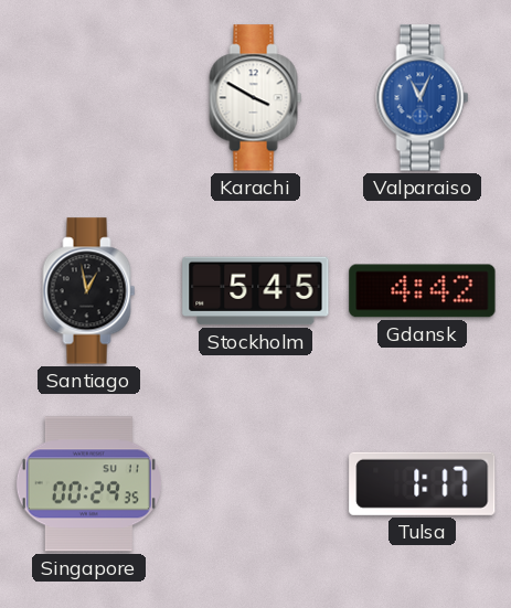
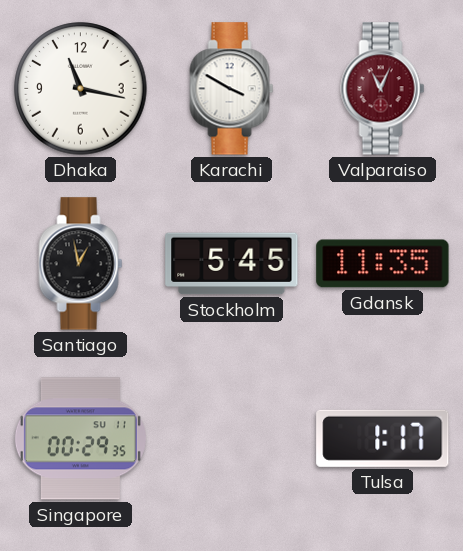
Dhaka: none -> 11:17
Valparaiso dial: blue -> burgundy
Gdansk: 4:42 -> 11:35
